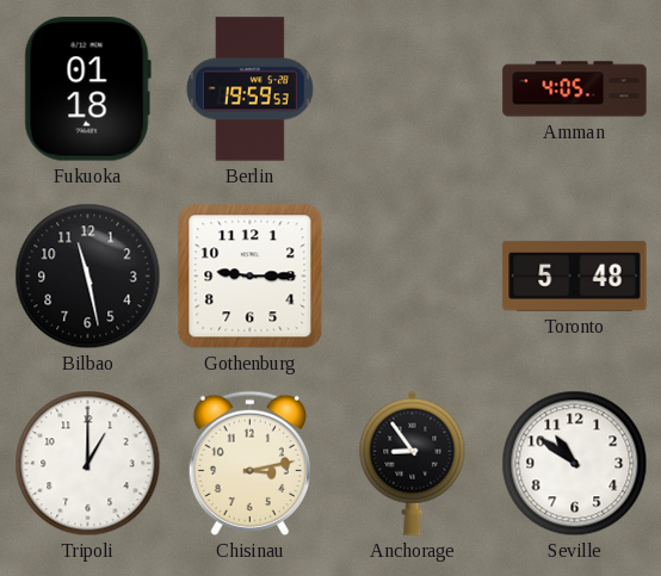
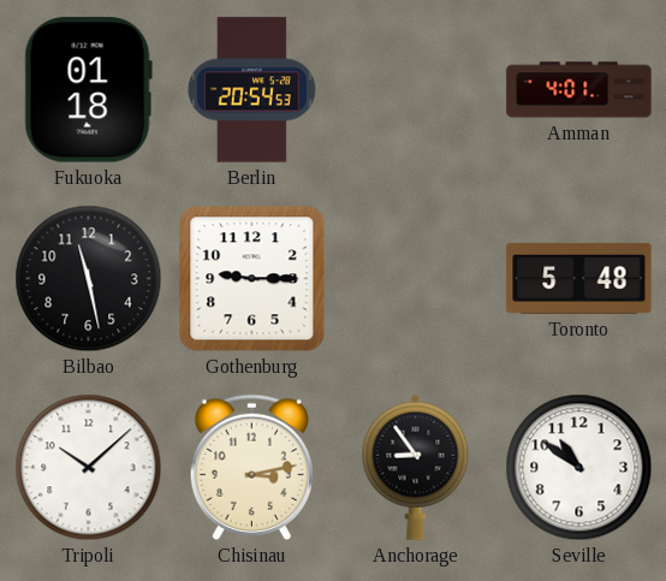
Berlin: 19:59 -> 20:54
Amman: 4:05 -> 4:01
Tripoli: 1:00 -> 10:08
